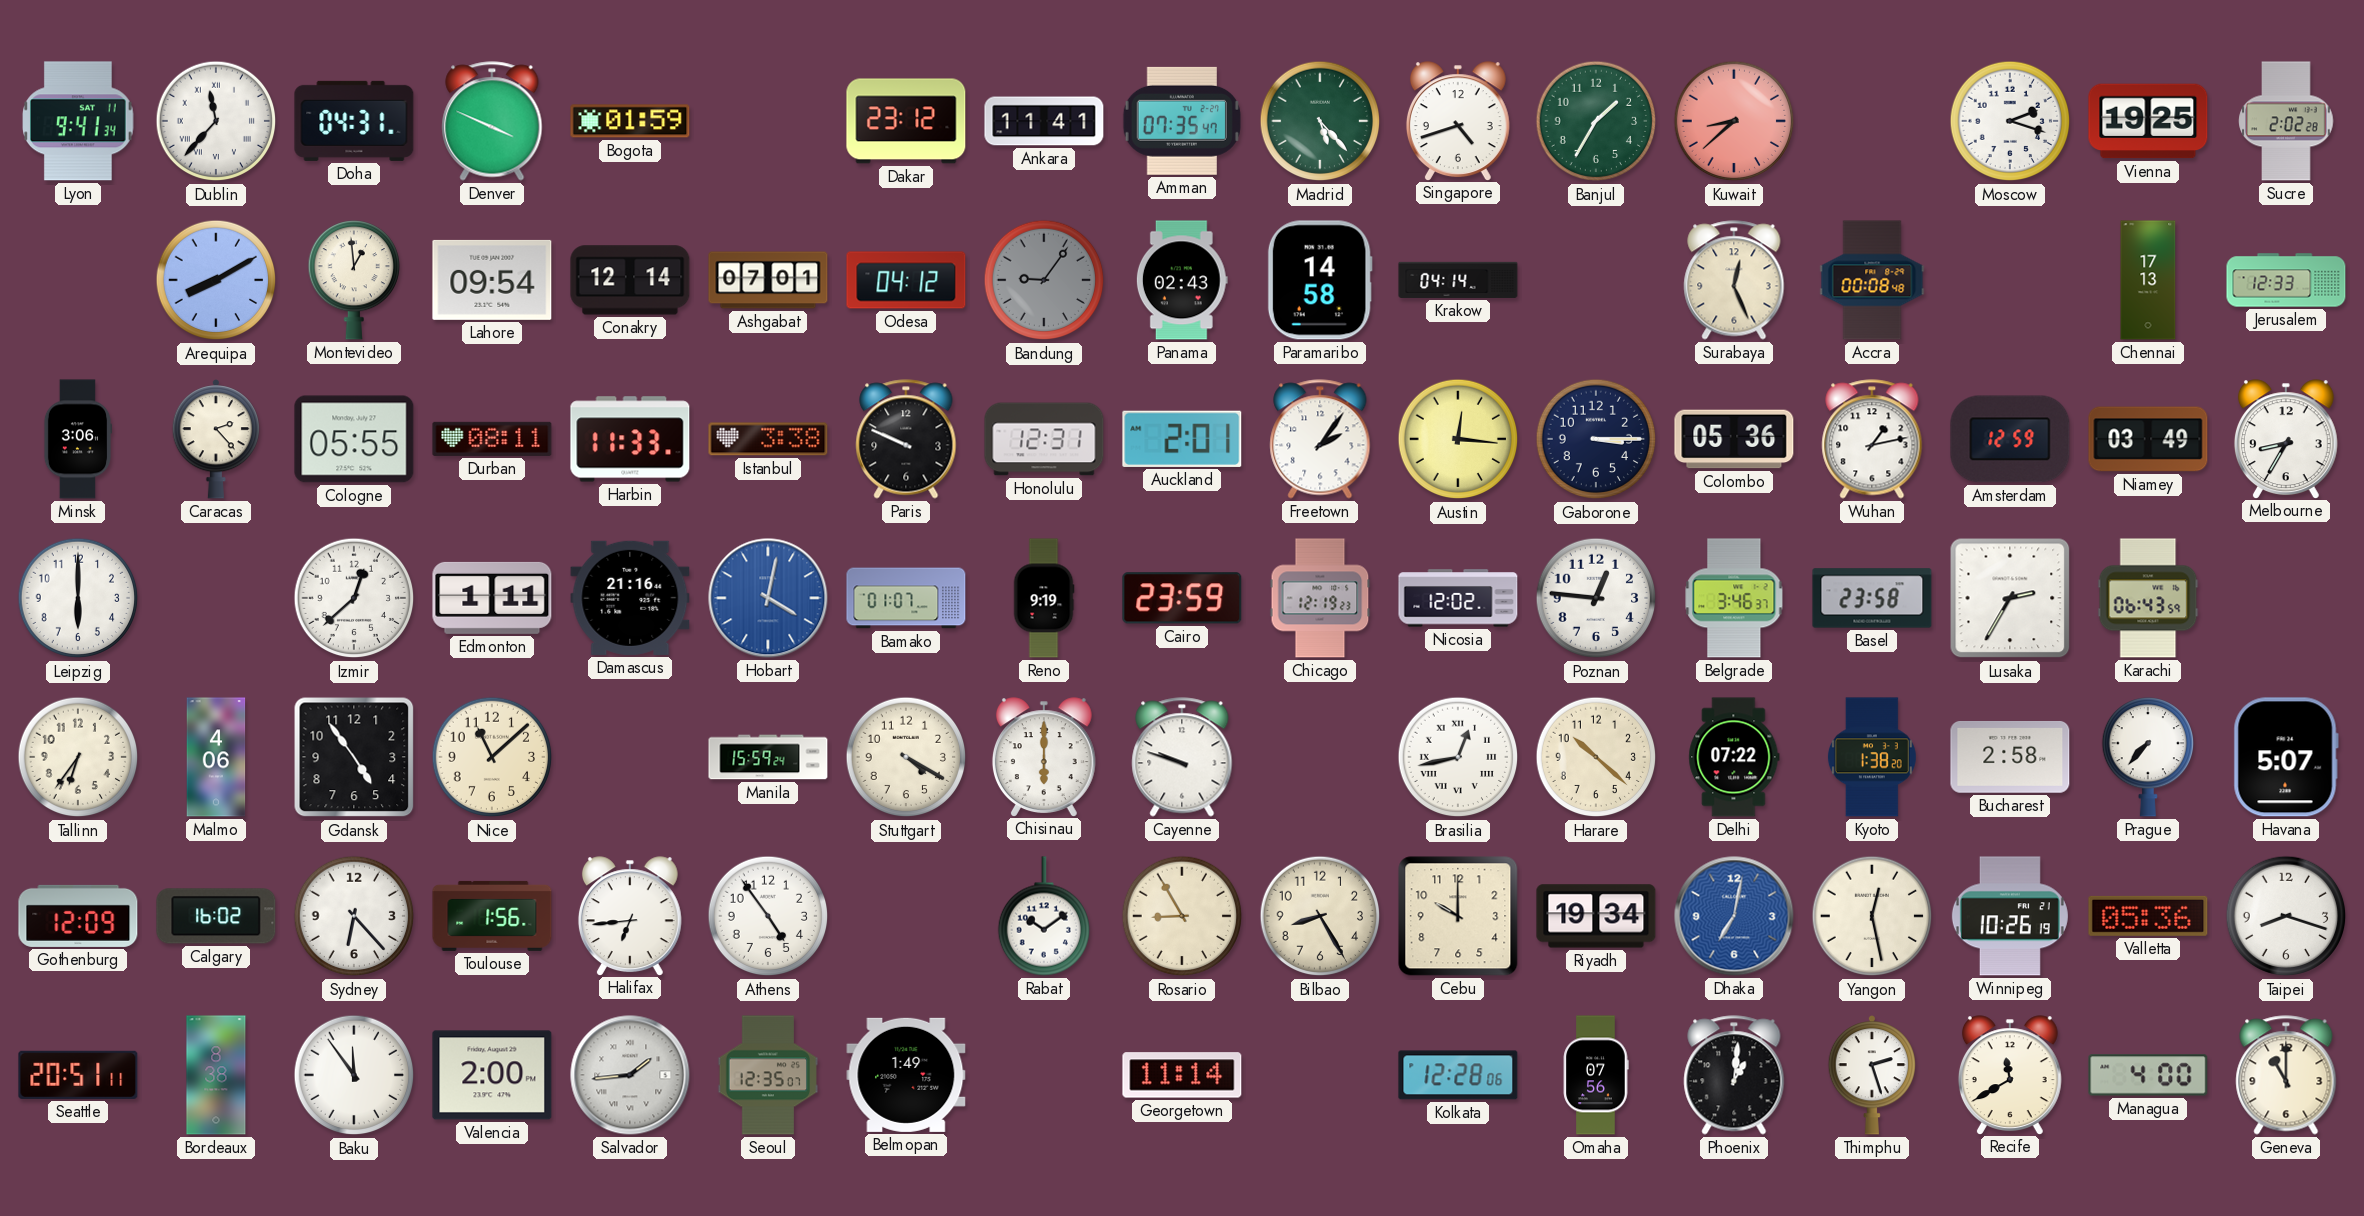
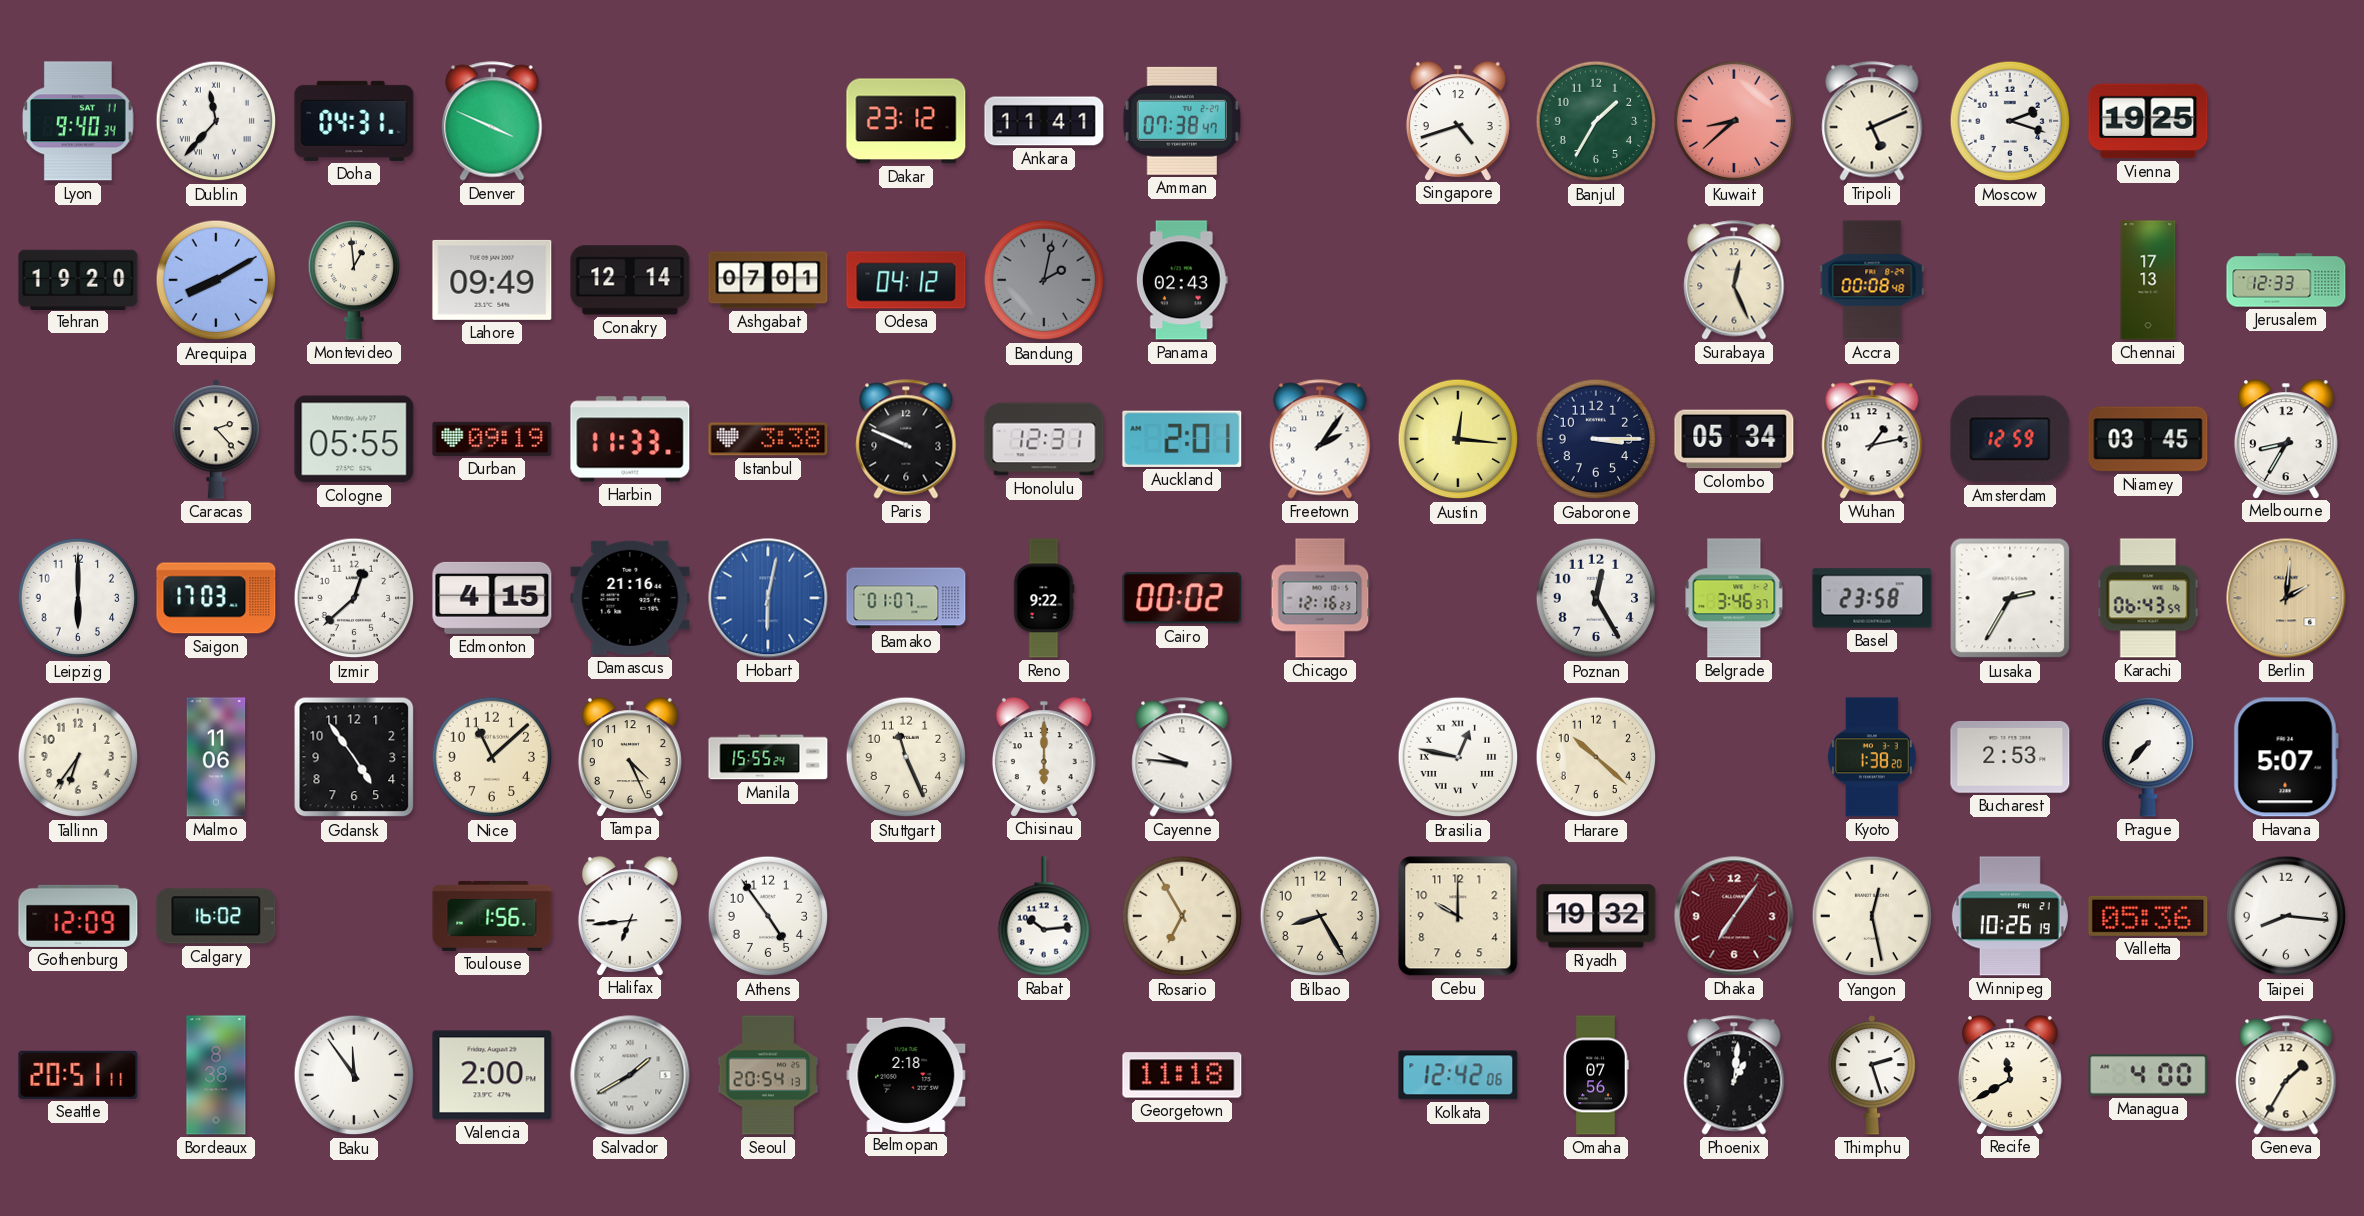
Lyon: 9:41 -> 9:40
Bogota: 01:59 -> none
Amman: 07:35 -> 07:38
Madrid: 5:23 -> none
Tripoli: none -> 5:11
Sucre: 2:02 -> none
Tehran: none -> 19:20
Lahore: 09:54 -> 09:49
Bandung: 9:06 -> 2:02
Paramaribo: 14:58 -> none
Krakow: 04:14 -> none
Minsk: 3:06 -> none
Durban: 08:11 -> 09:19
Colombo: 05:36 -> 05:34
Niamey: 03:49 -> 03:45
Saigon: none -> 17:03
Edmonton: 1:11 -> 4:15
Hobart: 4:02 -> 6:02
Reno: 9:19 -> 9:22
Cairo: 23:59 -> 00:02
Chicago: 12:19 -> 12:16
Nicosia: 12:02 -> none
Poznan: 12:46 -> 12:25
Berlin: none -> 2:01
Malmo: 4:06 -> 11:06
Tampa: none -> 4:26
Manila: 15:59 -> 15:55
Stuttgart: 4:20 -> 11:26
Cayenne: 9:48 -> 9:46
Brasilia: 12:43 -> 12:47
Delhi: 07:22 -> none
Bucharest: 2:58 -> 2:53
Sydney: 6:23 -> none
Rabat: 10:09 -> 10:14
Rosario: 8:55 -> 6:55
Riyadh: 19:34 -> 19:32
Dhaka: 7:02 -> 7:06
Dhaka dial: blue -> burgundy
Taipei: 8:18 -> 8:16
Salvador: 1:44 -> 1:40
Seoul: 12:35 -> 20:54
Belmopan: 1:49 -> 2:18
Georgetown: 11:14 -> 11:18
Kolkata: 12:28 -> 12:42
Geneva: 11:00 -> 1:35
